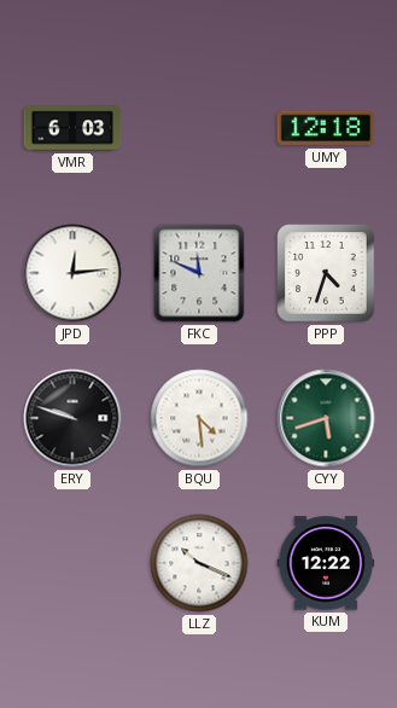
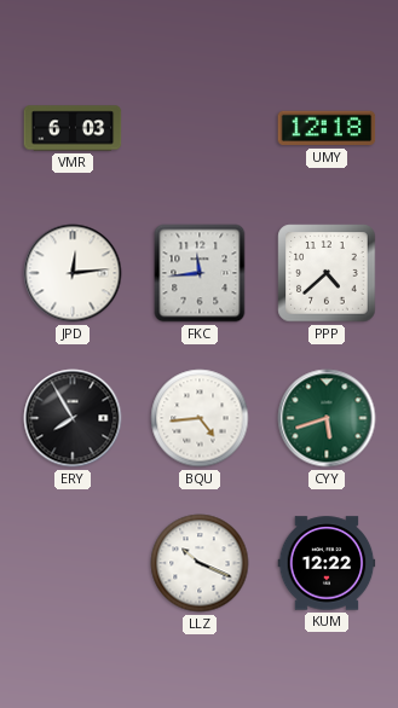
FKC: 11:49 -> 11:44
PPP: 4:33 -> 4:38
ERY: 9:48 -> 7:55
BQU: 4:29 -> 4:44
